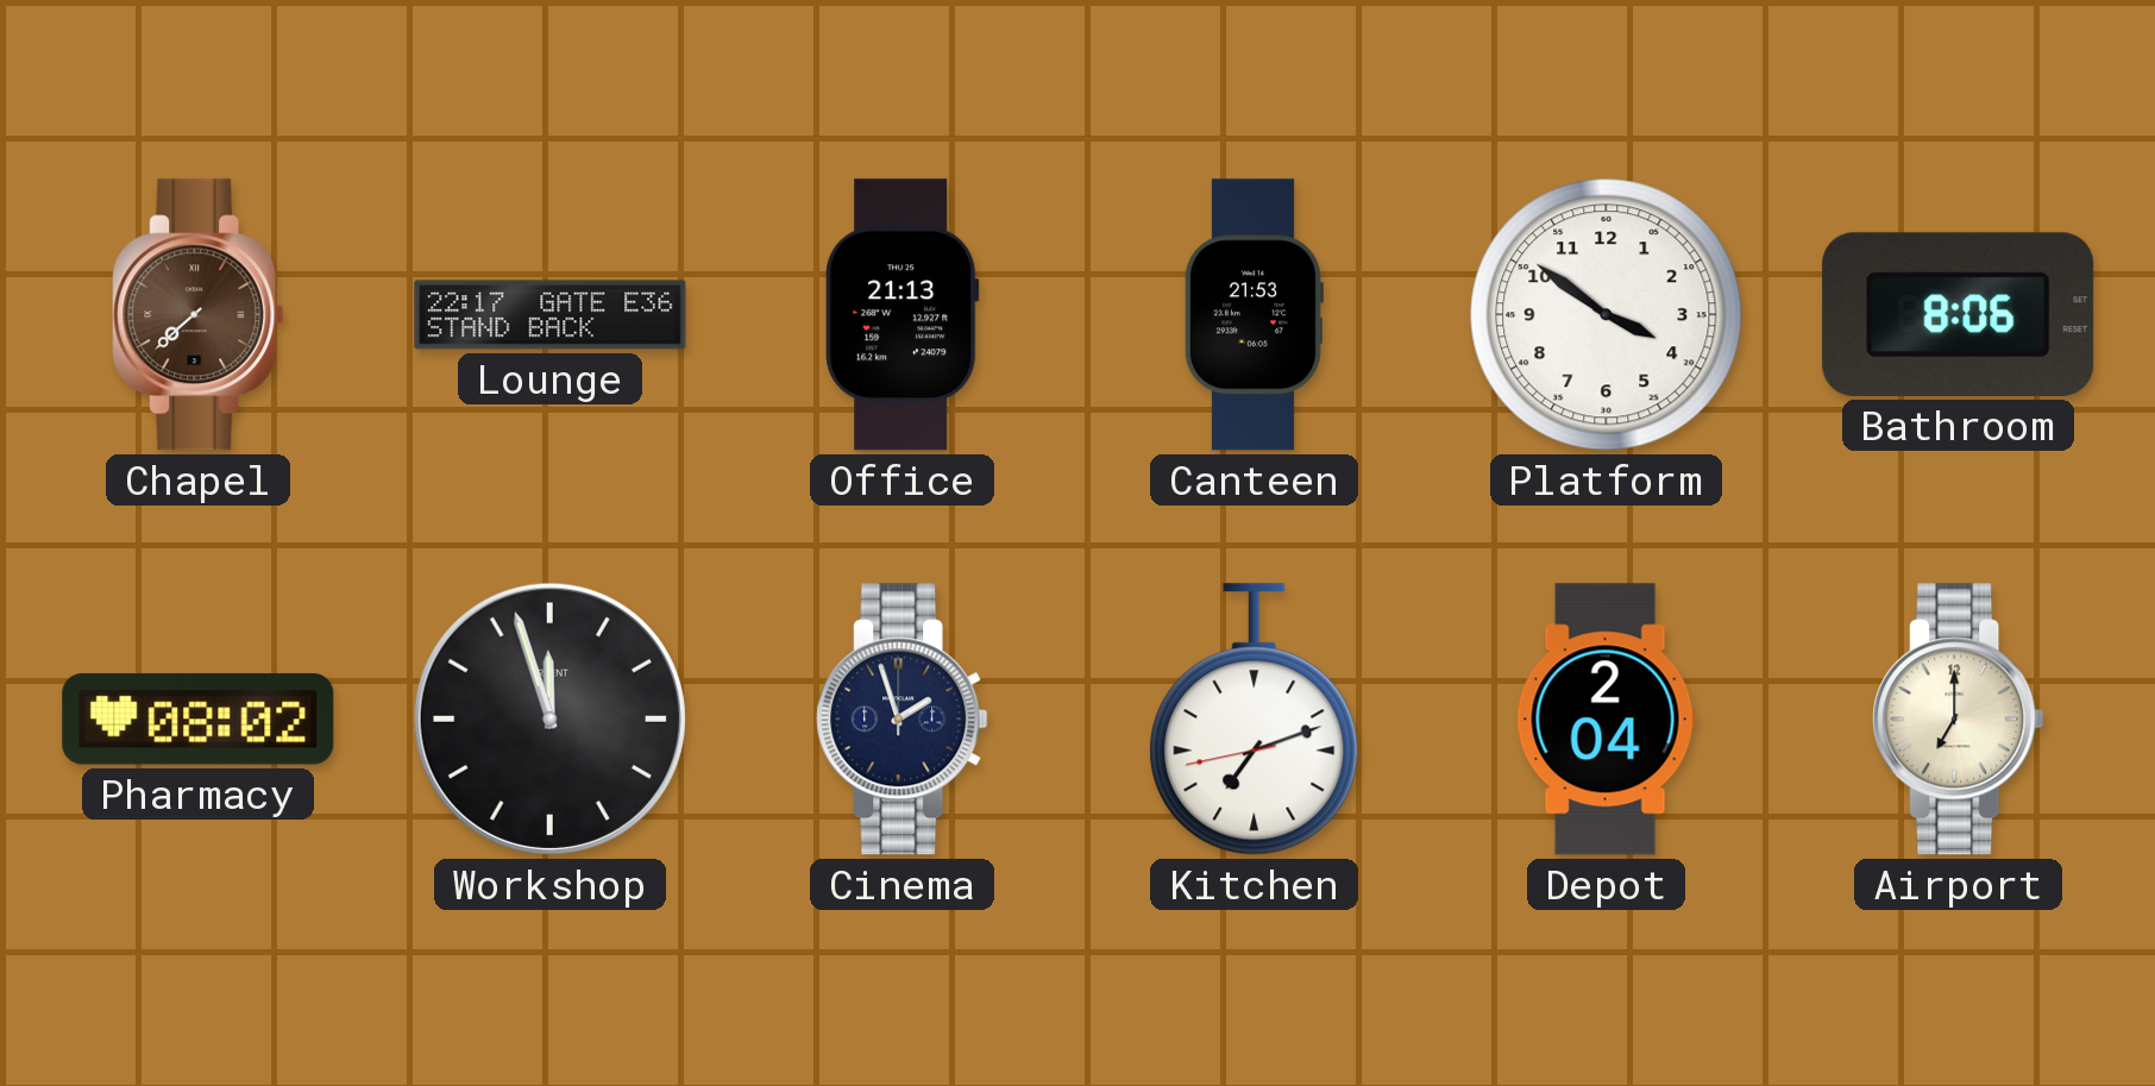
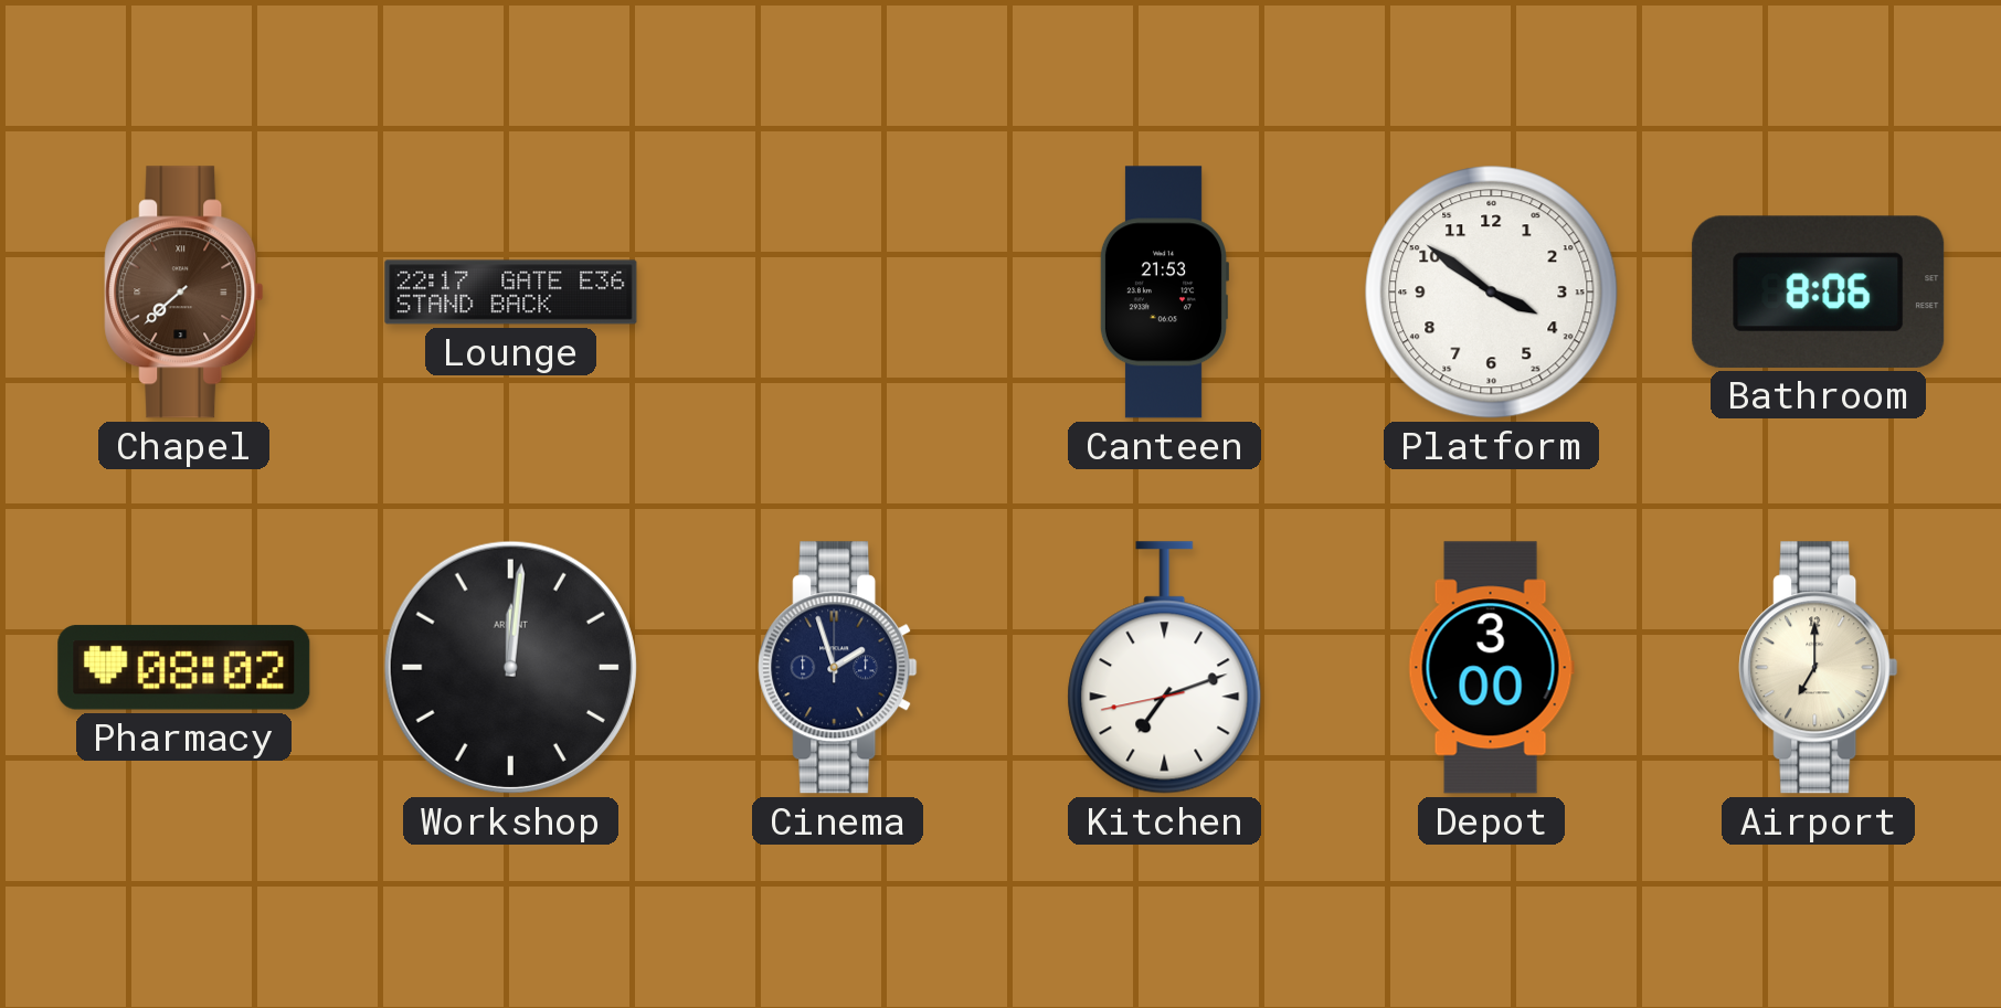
Office: 21:13 -> none
Workshop: 11:57 -> 12:01
Depot: 2:04 -> 3:00
